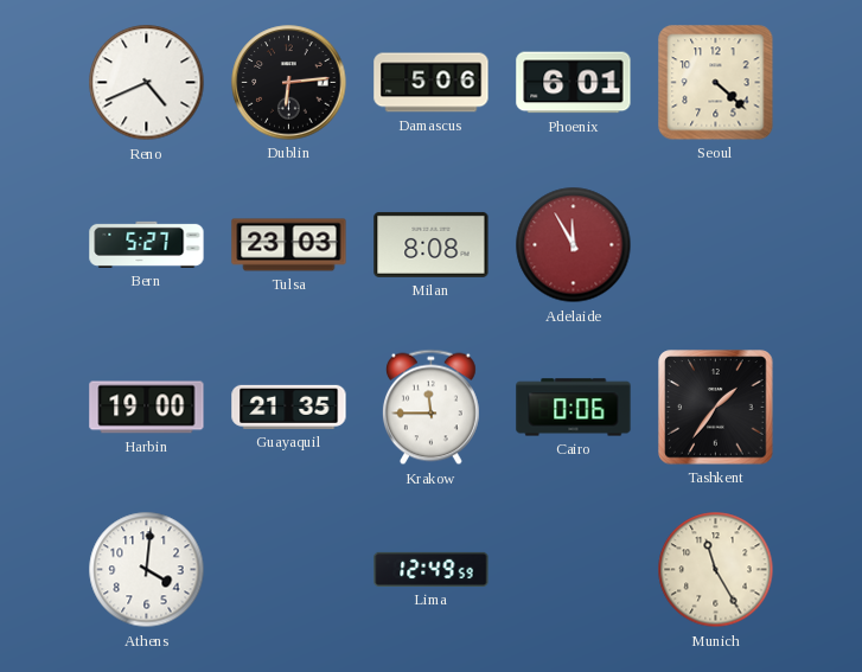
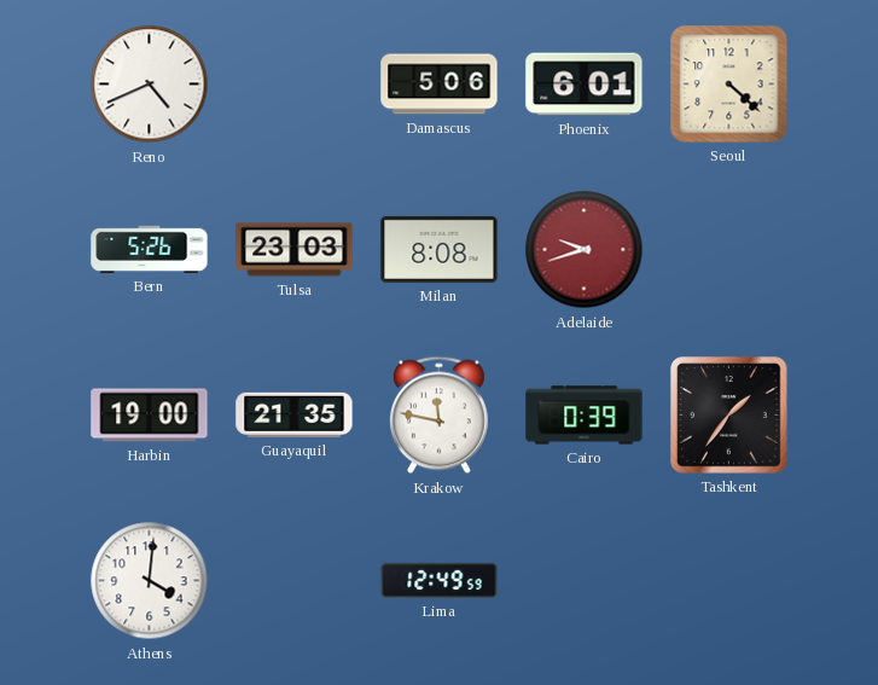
Dublin: 6:14 -> none
Bern: 5:27 -> 5:26
Adelaide: 11:55 -> 9:42
Krakow: 11:45 -> 11:47
Cairo: 0:06 -> 0:39
Munich: 11:25 -> none
